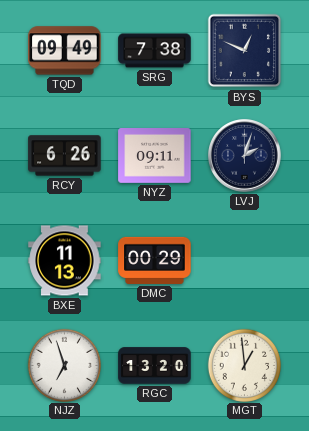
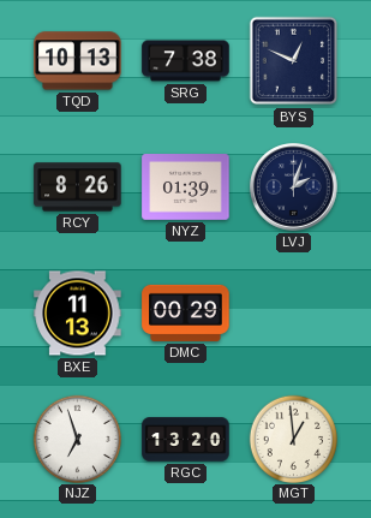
TQD: 09:49 -> 10:13
RCY: 6:26 -> 8:26
NYZ: 09:11 -> 01:39
